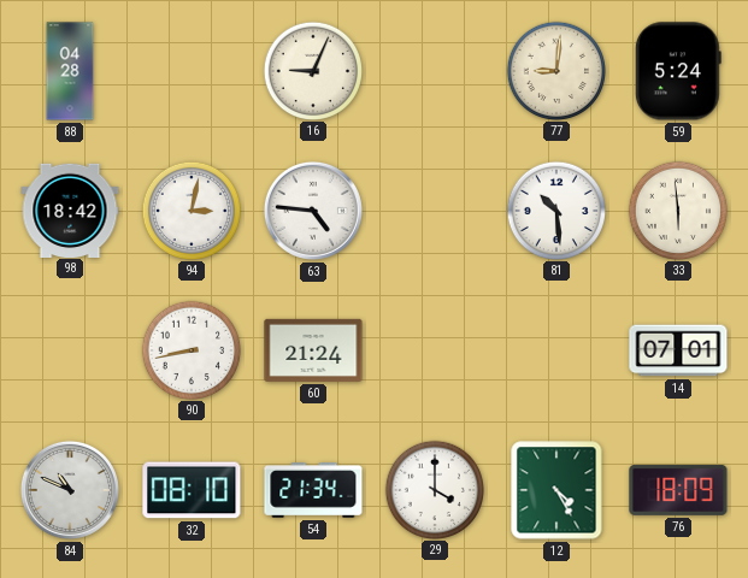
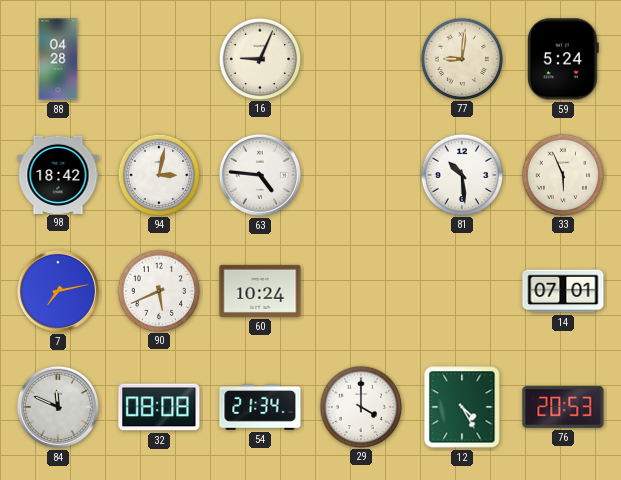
33: 5:59 -> 5:56
7: none -> 7:13
90: 8:43 -> 5:41
60: 21:24 -> 10:24
84: 10:49 -> 11:49
32: 08:10 -> 08:08
76: 18:09 -> 20:53
